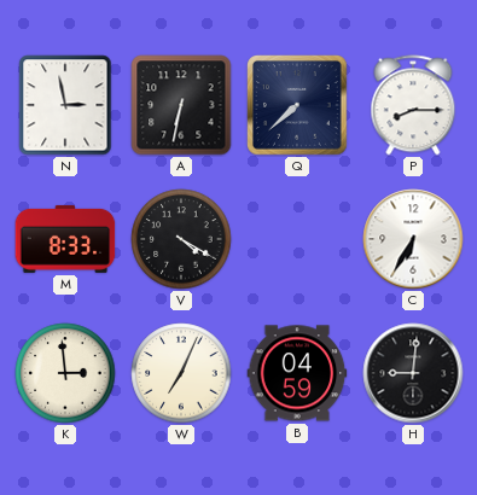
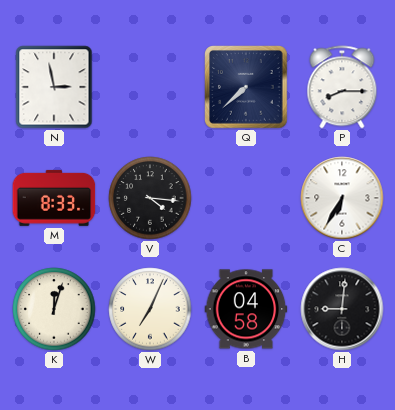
A: 6:32 -> none
V: 4:20 -> 4:16
K: 2:59 -> 12:03
B: 04:59 -> 04:58
